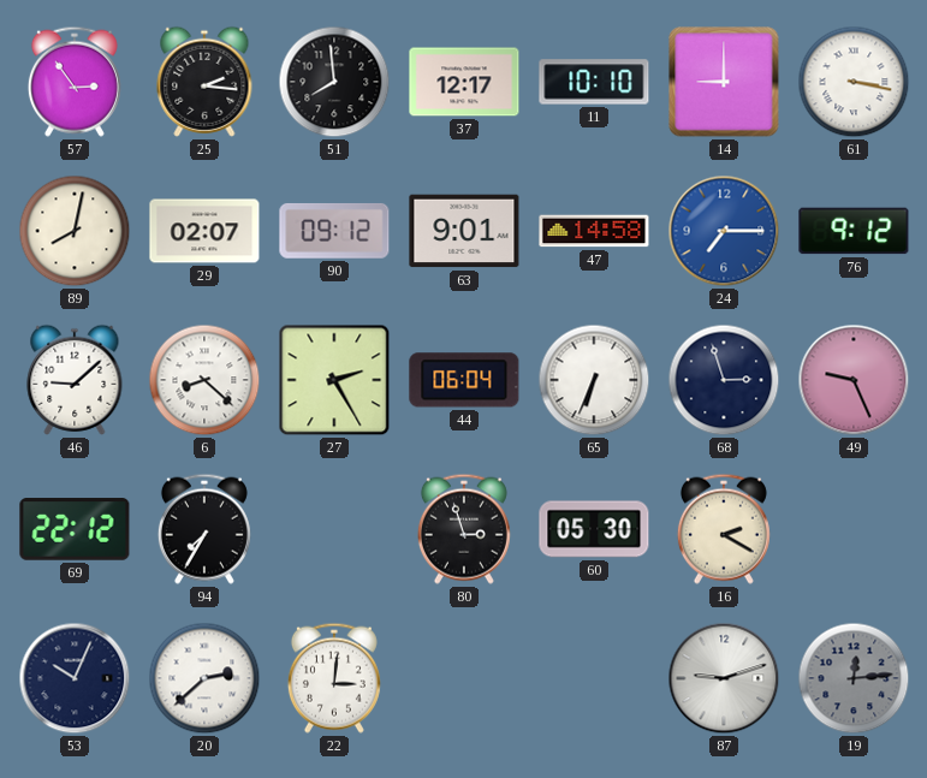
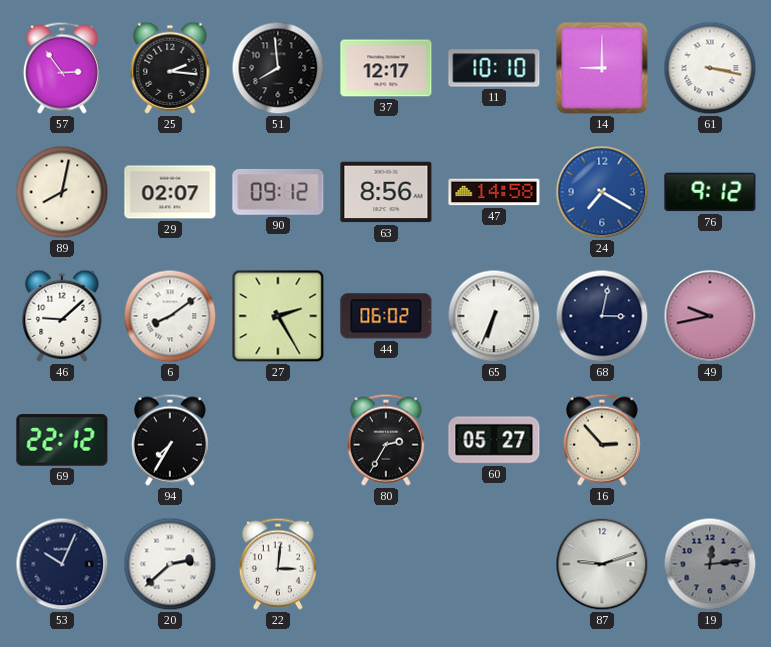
63: 9:01 -> 8:56
24: 7:15 -> 7:20
6: 8:22 -> 8:09
44: 06:04 -> 06:02
68: 2:57 -> 3:02
49: 9:26 -> 9:43
80: 2:57 -> 2:35
60: 05:30 -> 05:27
16: 2:20 -> 2:53
